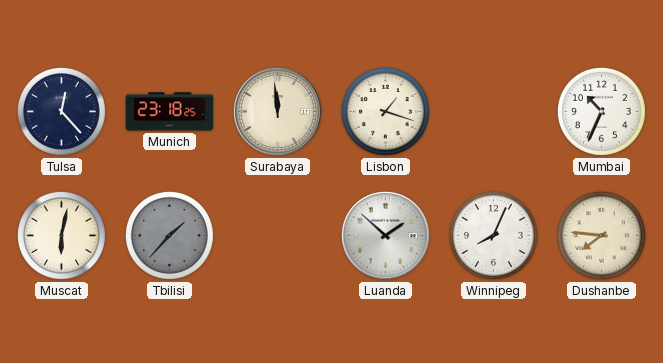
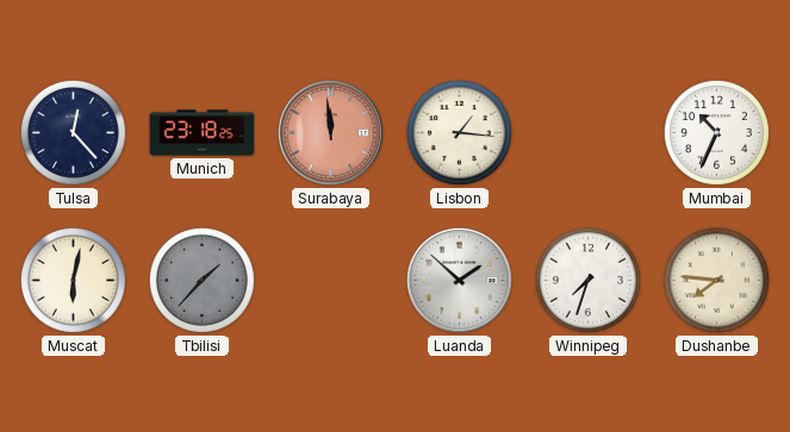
Surabaya dial: cream -> salmon
Lisbon: 1:18 -> 1:16
Winnipeg: 8:04 -> 7:33
